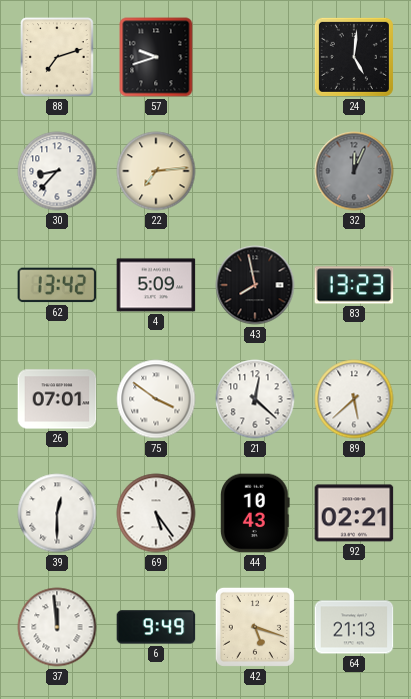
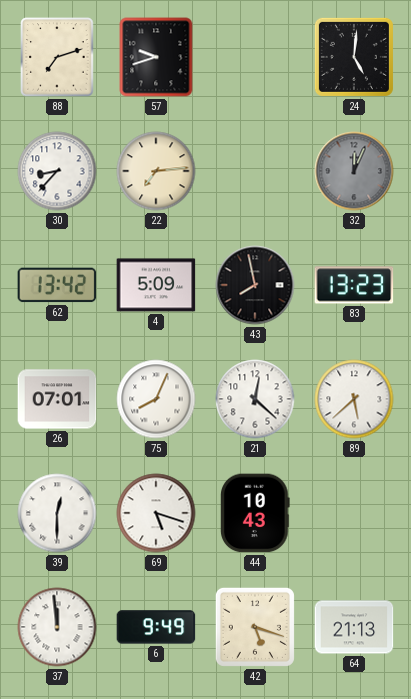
75: 3:51 -> 8:04
69: 5:24 -> 5:18
92: 02:21 -> none
